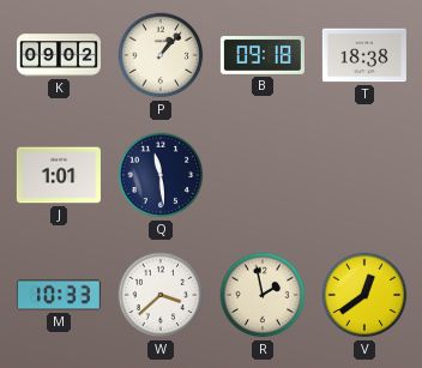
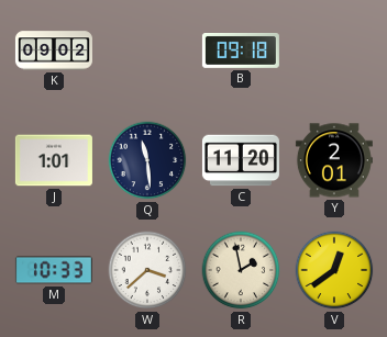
P: 1:07 -> none
T: 18:38 -> none
C: none -> 11:20
Y: none -> 2:01
